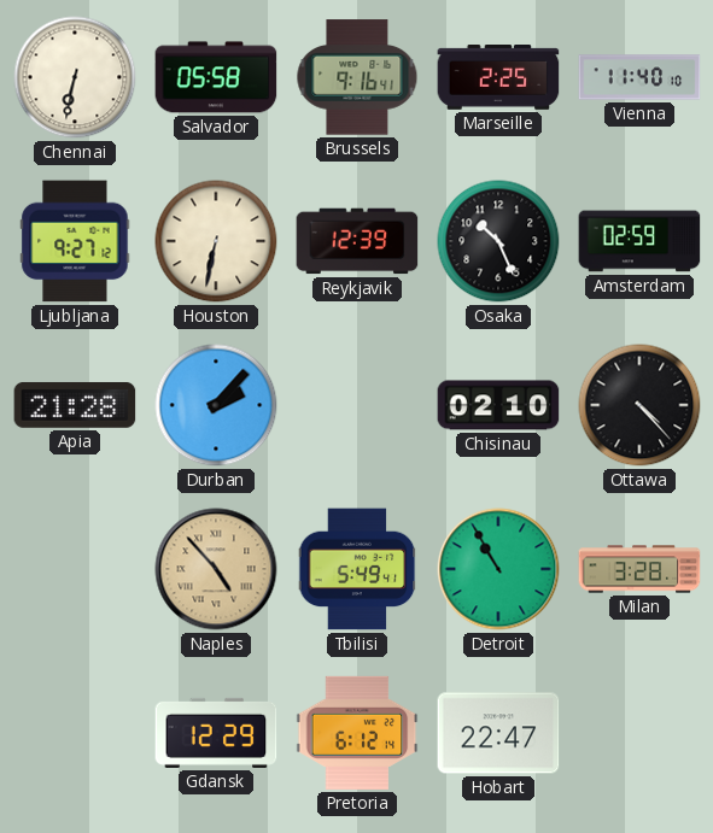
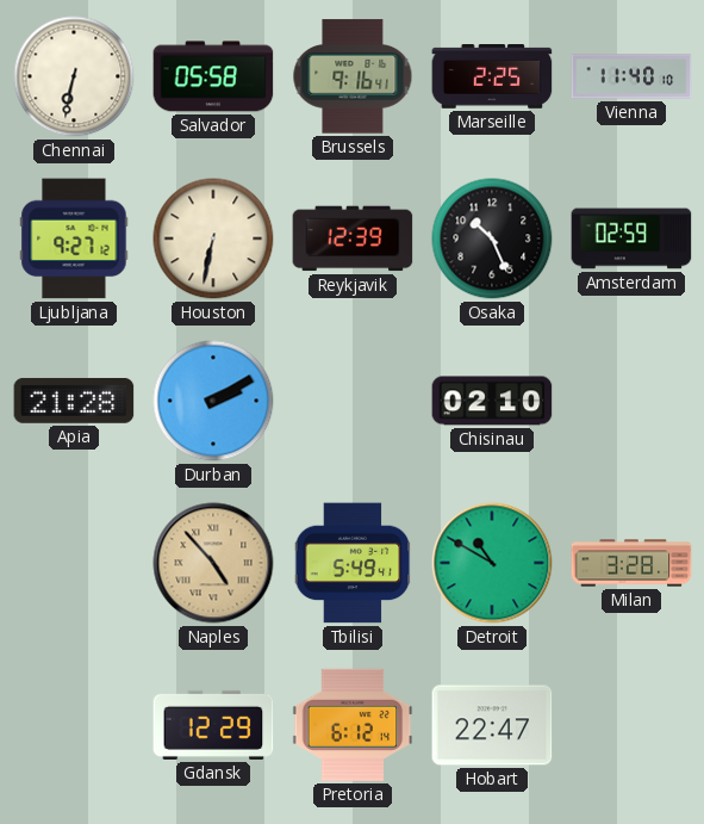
Durban: 2:07 -> 2:10
Ottawa: 4:23 -> none
Detroit: 10:55 -> 10:50
